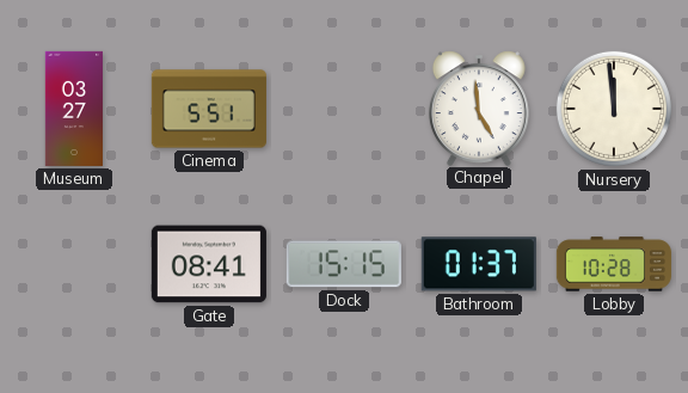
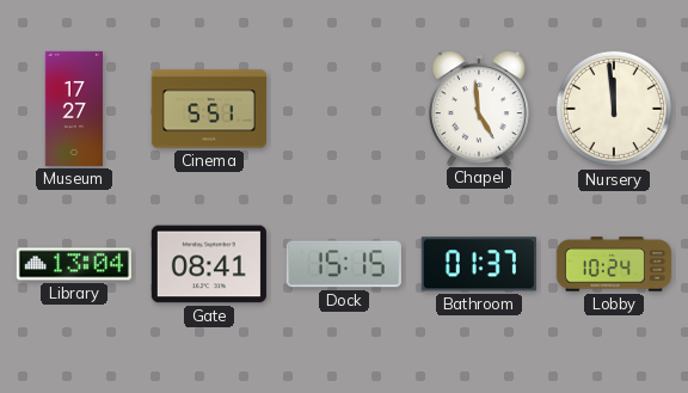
Museum: 03:27 -> 17:27
Library: none -> 13:04
Lobby: 10:28 -> 10:24
